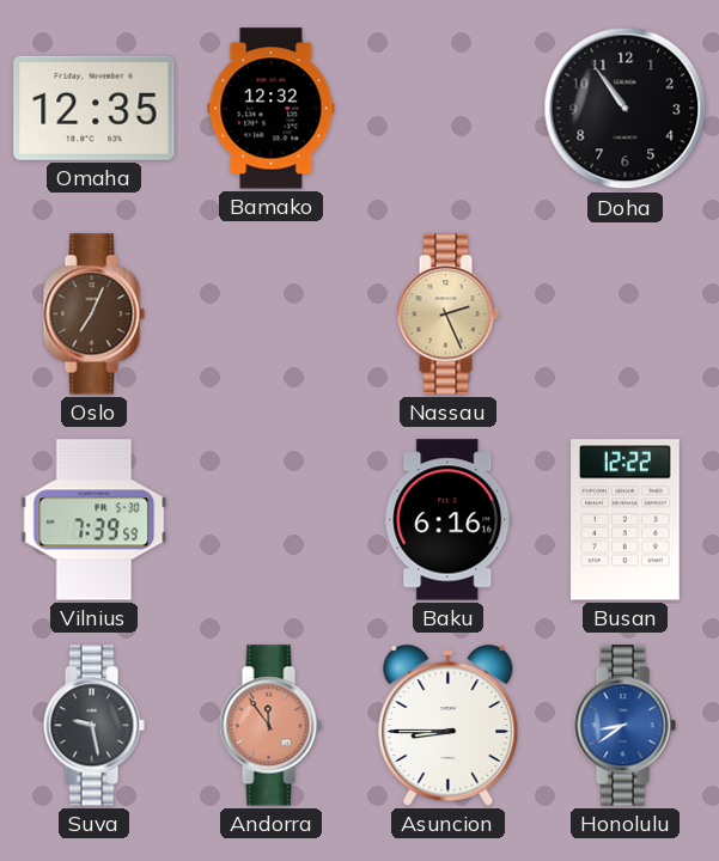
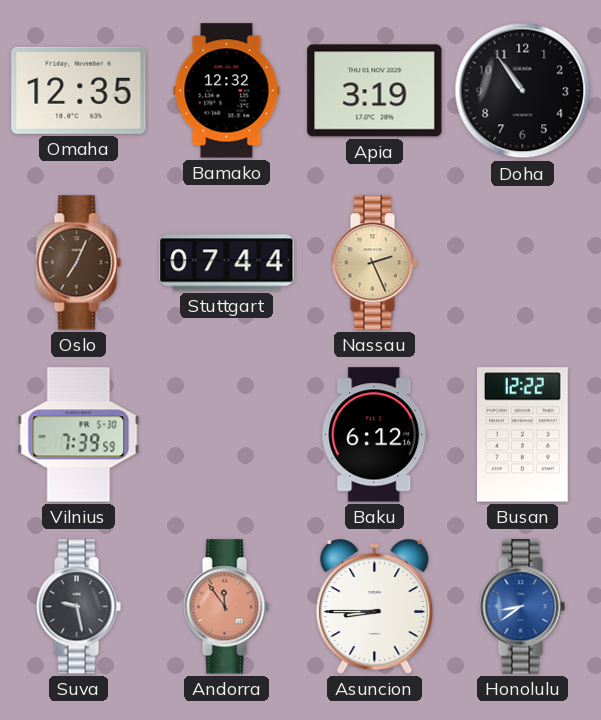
Apia: none -> 3:19
Stuttgart: none -> 07:44
Baku: 6:16 -> 6:12
